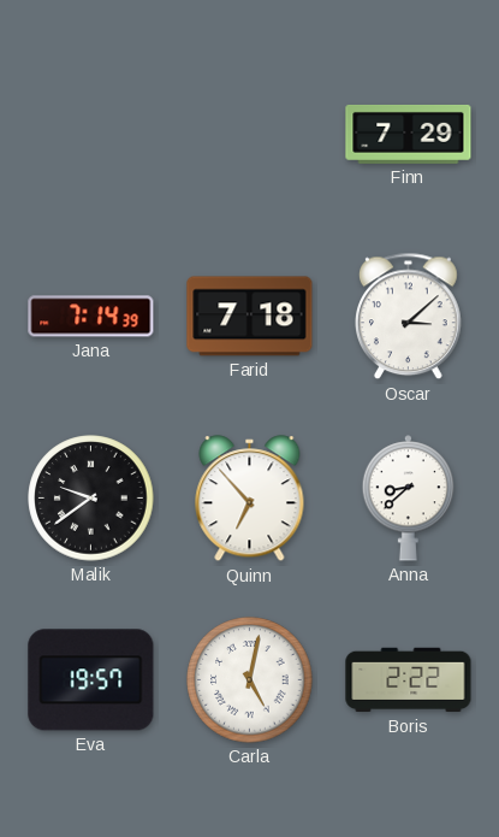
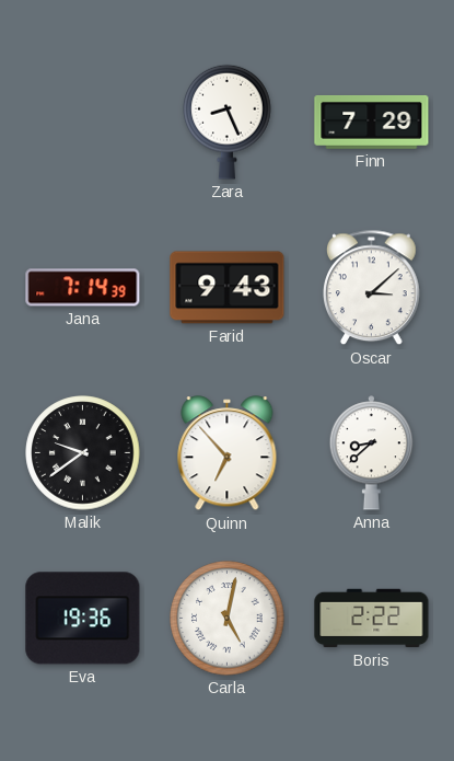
Zara: none -> 8:26
Farid: 7:18 -> 9:43
Eva: 19:57 -> 19:36
